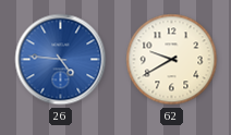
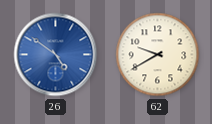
26: 4:46 -> 4:51
